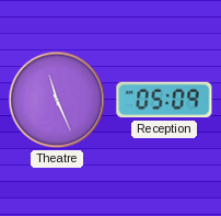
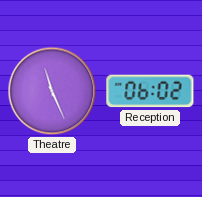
Reception: 05:09 -> 06:02
